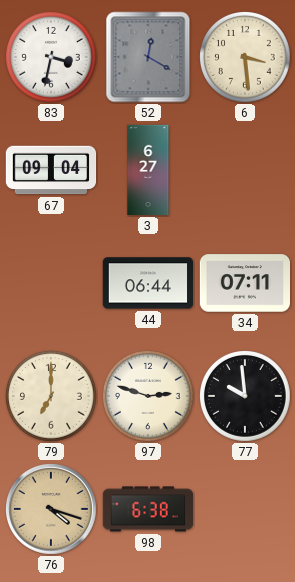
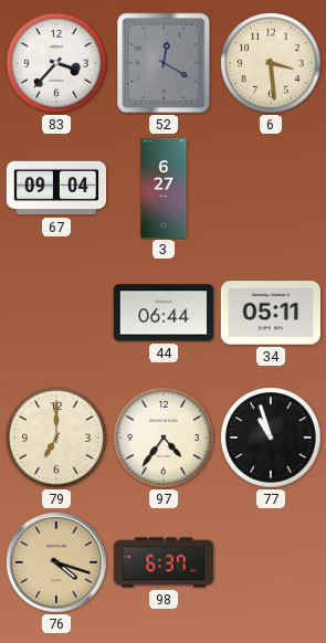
83: 3:32 -> 3:37
34: 07:11 -> 05:11
97: 2:48 -> 4:36
77: 9:59 -> 10:57
98: 6:38 -> 6:37
